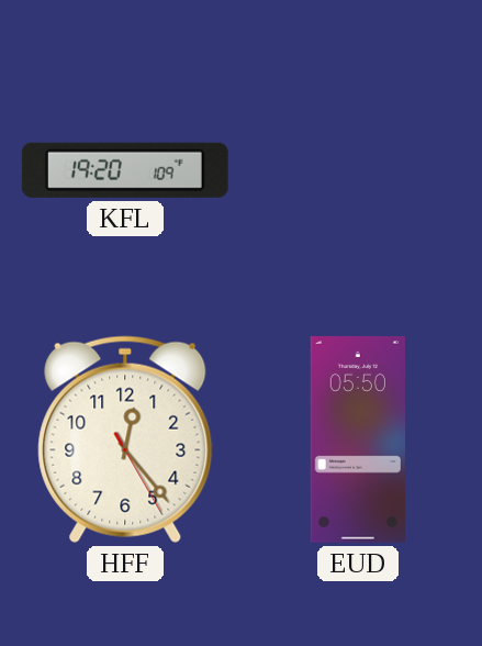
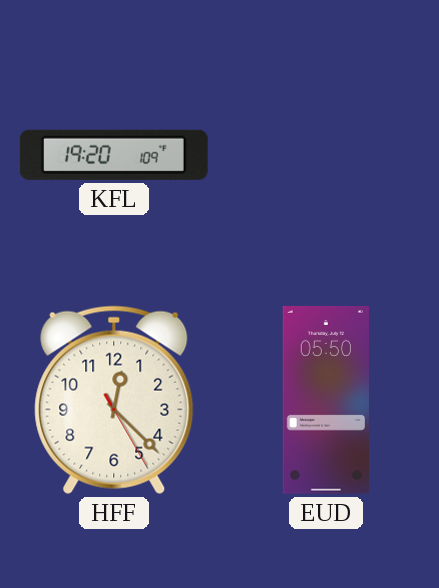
HFF: 12:23 -> 12:22
